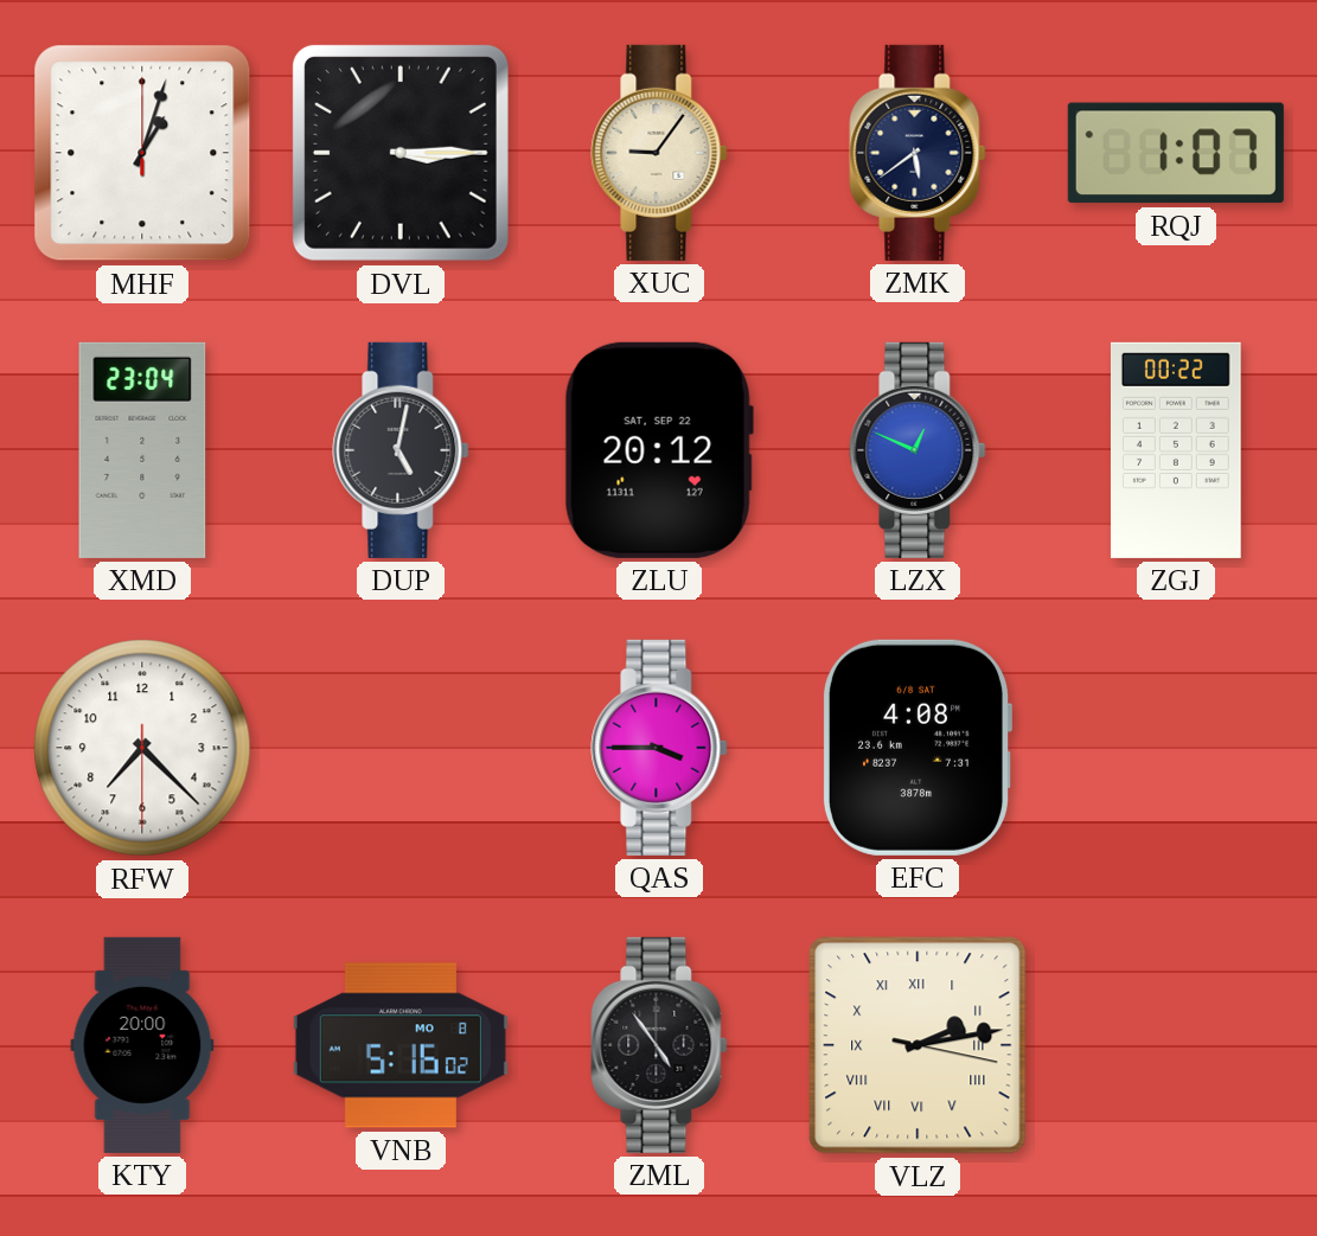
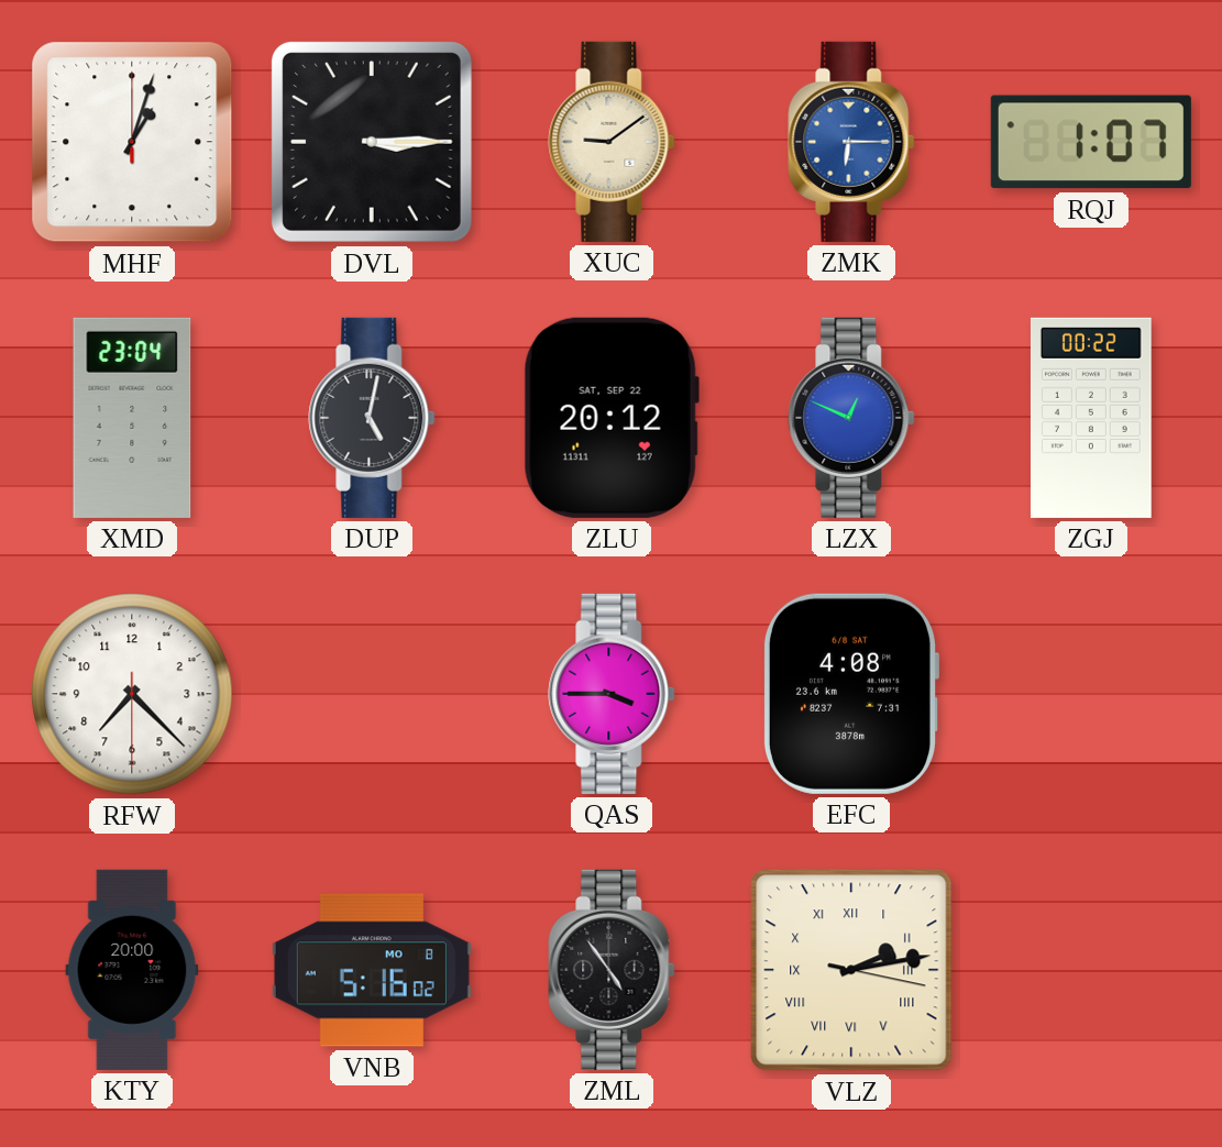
XUC: 9:06 -> 9:09
ZMK: 5:39 -> 6:15
ZMK dial: navy -> blue
